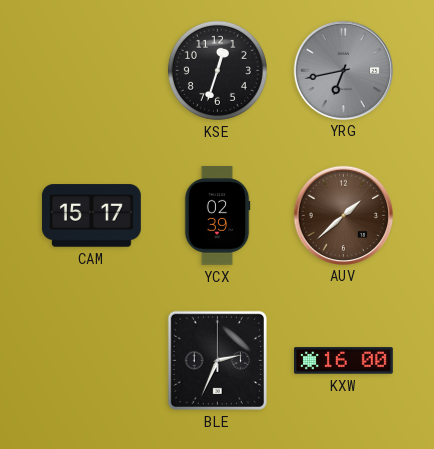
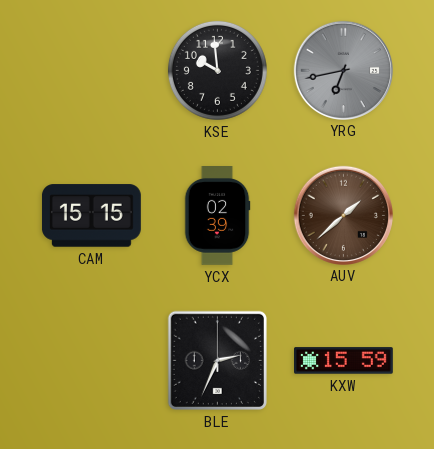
KSE: 12:33 -> 9:59
CAM: 15:17 -> 15:15
KXW: 16:00 -> 15:59
